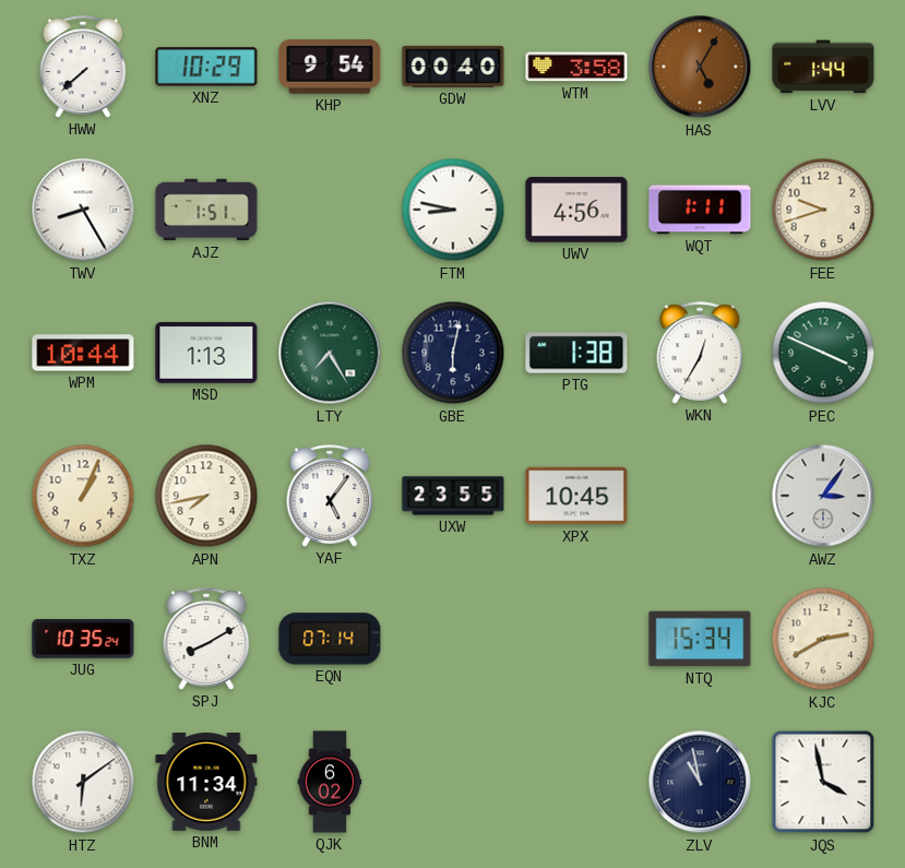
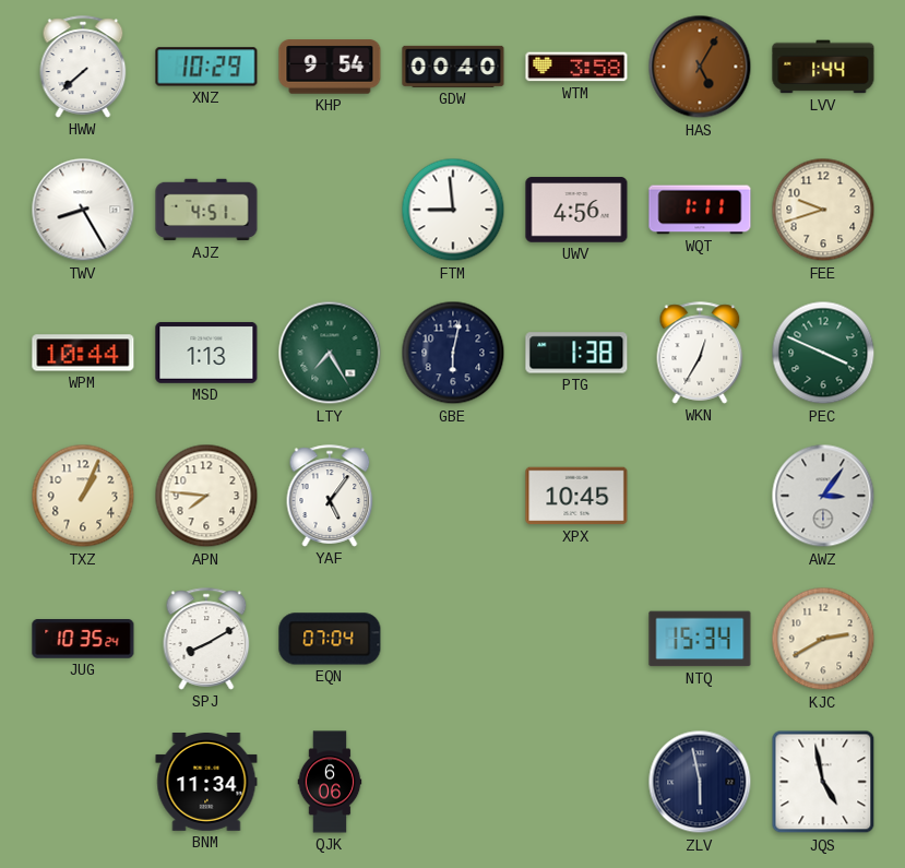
AJZ: 1:51 -> 4:51
FTM: 8:47 -> 8:59
APN: 7:43 -> 7:46
UXW: 23:55 -> none
EQN: 07:14 -> 07:04
HTZ: 6:09 -> none
QJK: 6:02 -> 6:06
ZLV: 10:58 -> 5:58
JQS: 3:58 -> 4:58
